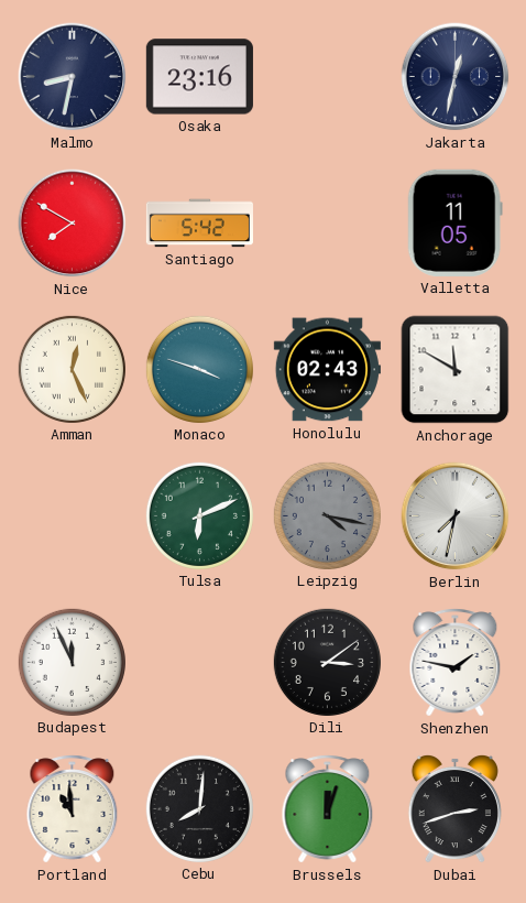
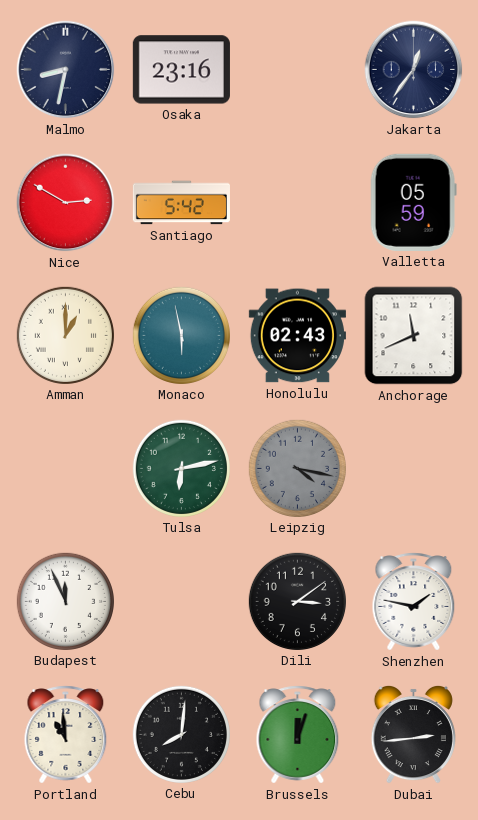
Jakarta: 12:32 -> 12:36
Nice: 7:50 -> 2:50
Valletta: 11:05 -> 05:59
Amman: 12:26 -> 1:00
Monaco: 3:48 -> 5:58
Anchorage: 11:50 -> 11:41
Tulsa: 6:11 -> 6:13
Berlin: 7:32 -> none
Dubai: 2:42 -> 2:44
